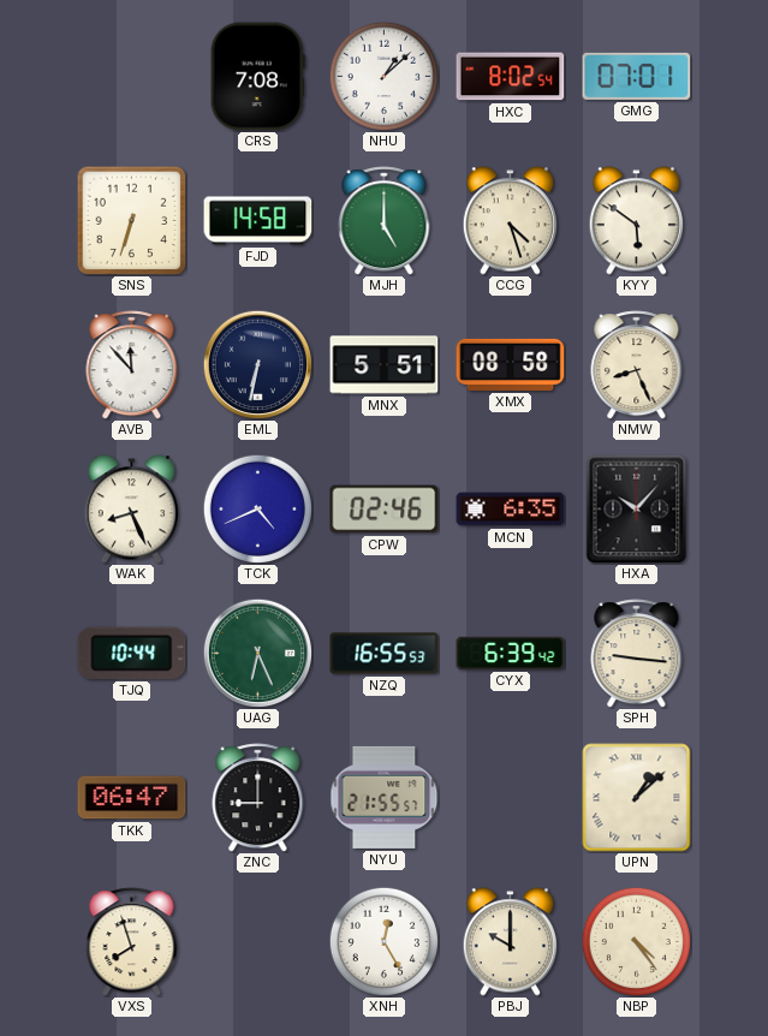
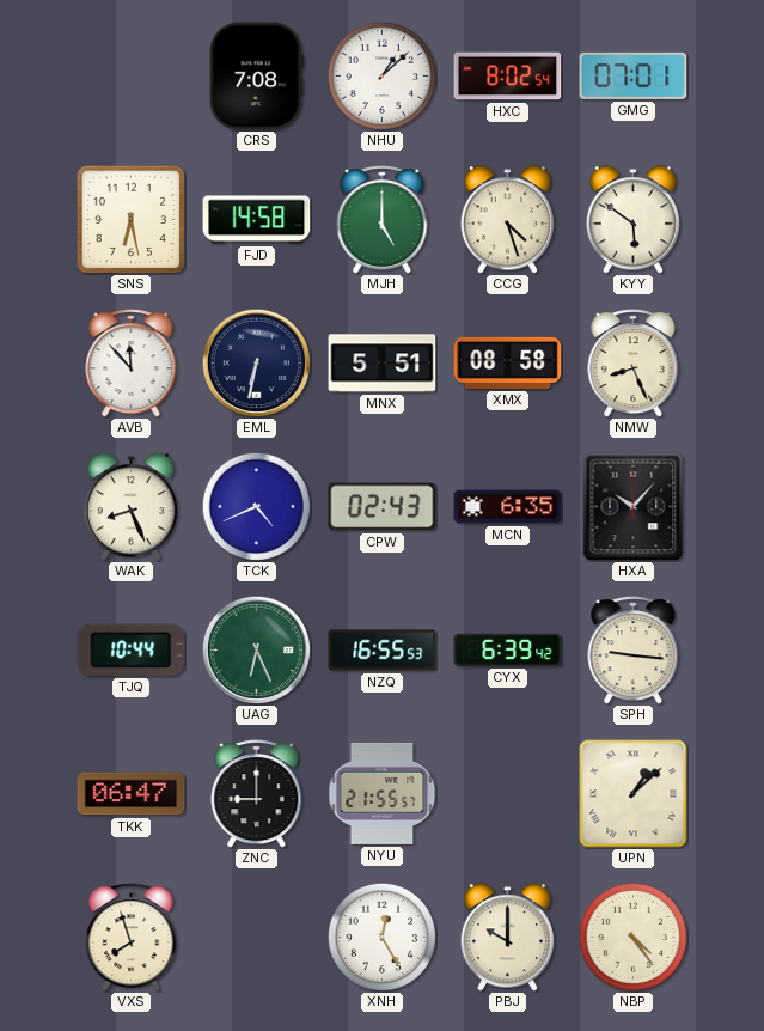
SNS: 6:33 -> 6:28
CPW: 02:46 -> 02:43
